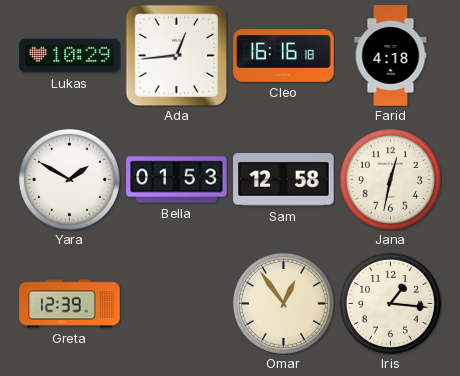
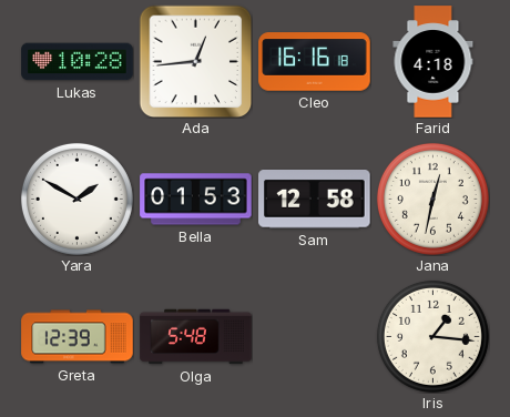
Lukas: 10:29 -> 10:28
Olga: none -> 5:48
Omar: 12:54 -> none
